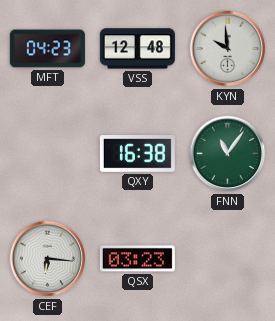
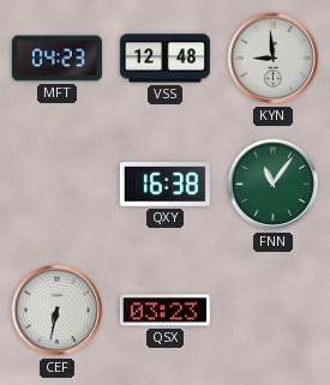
KYN: 9:59 -> 8:59
CEF: 6:16 -> 6:32
